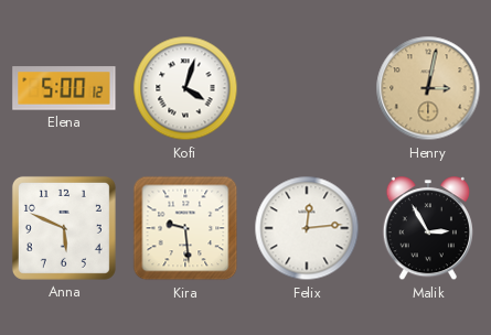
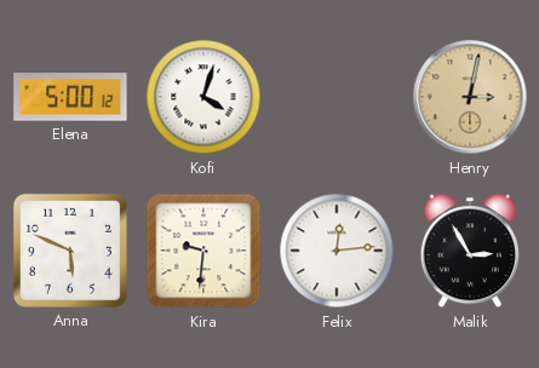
Kira: 9:29 -> 9:31
